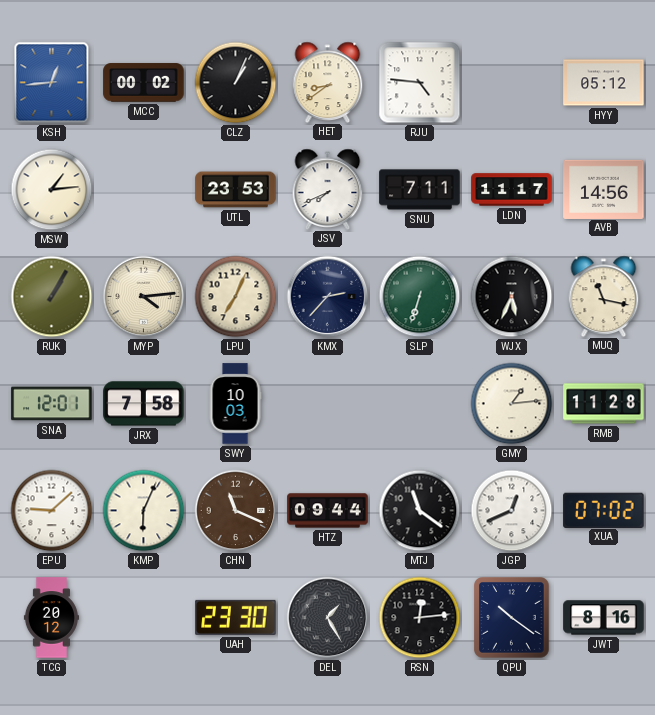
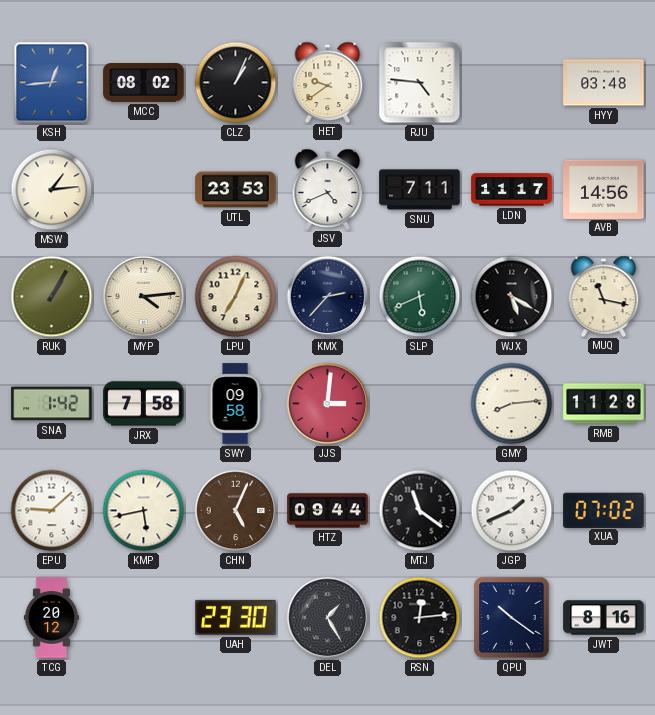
MCC: 00:02 -> 08:02
HET: 8:39 -> 9:39
HYY: 05:12 -> 03:48
JSV: 7:41 -> 4:41
SLP: 6:33 -> 5:41
WJX: 5:34 -> 5:20
SNA: 12:01 -> 1:42
SWY: 10:03 -> 09:58
JJS: none -> 3:01
GMY: 1:14 -> 8:14
KMP: 6:04 -> 5:43
CHN: 11:19 -> 5:04
JGP: 12:41 -> 1:41
